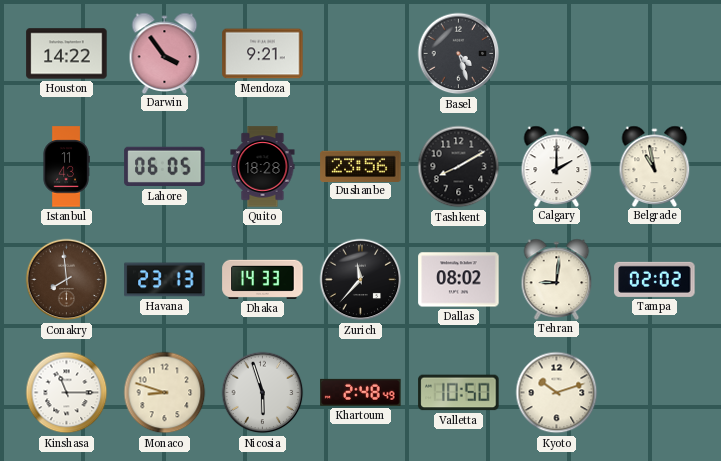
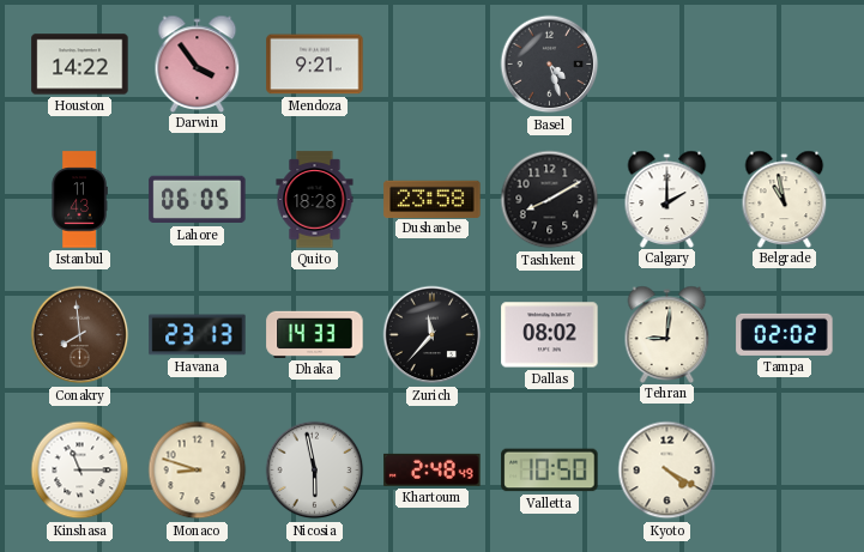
Dushanbe: 23:56 -> 23:58
Nicosia: 5:57 -> 5:58
Kyoto: 10:12 -> 4:20
